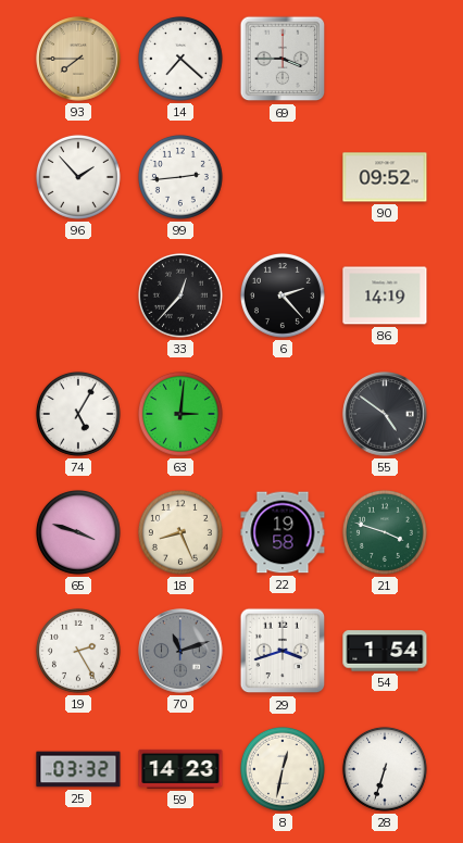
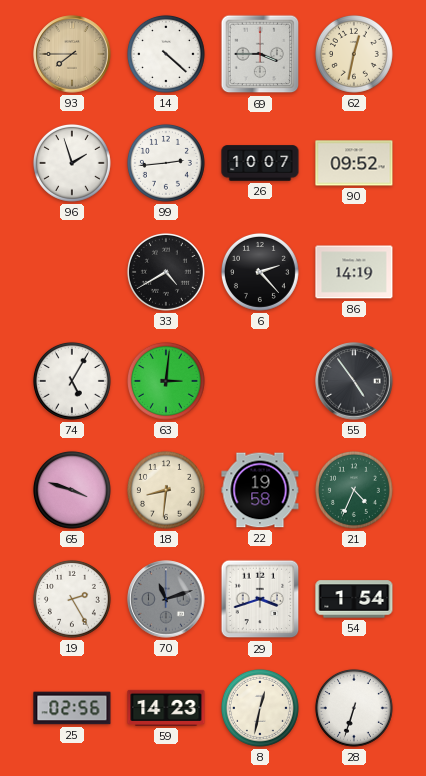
14: 7:22 -> 4:22
62: none -> 12:32
96: 1:53 -> 1:57
26: none -> 10:07
33: 12:37 -> 4:40
55: 4:51 -> 4:54
18: 8:26 -> 8:31
21: 3:48 -> 4:34
25: 03:32 -> 02:56
